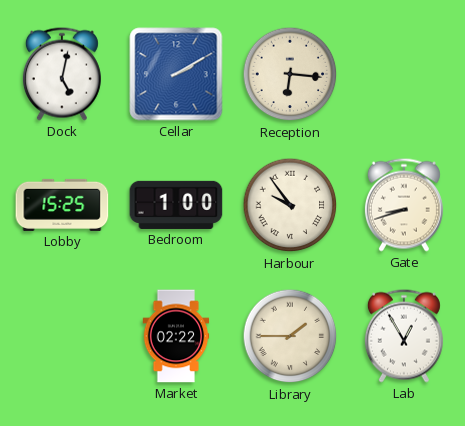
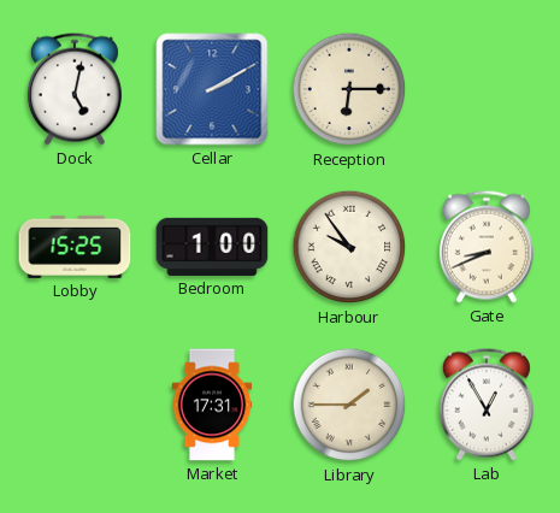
Reception: 6:16 -> 6:15
Gate: 8:42 -> 8:41
Market: 02:22 -> 17:31
